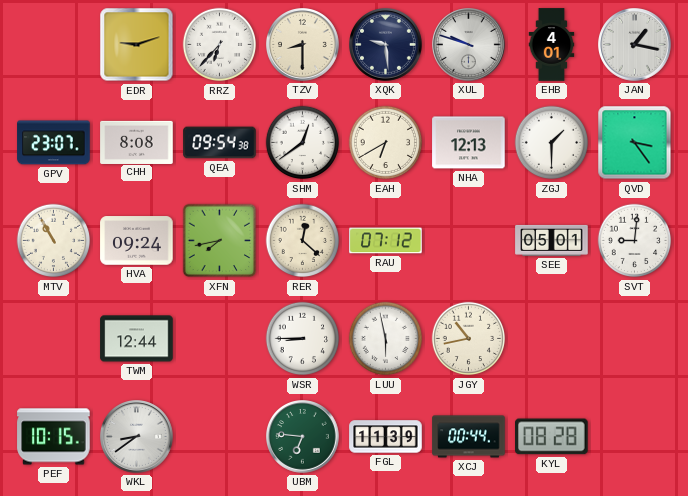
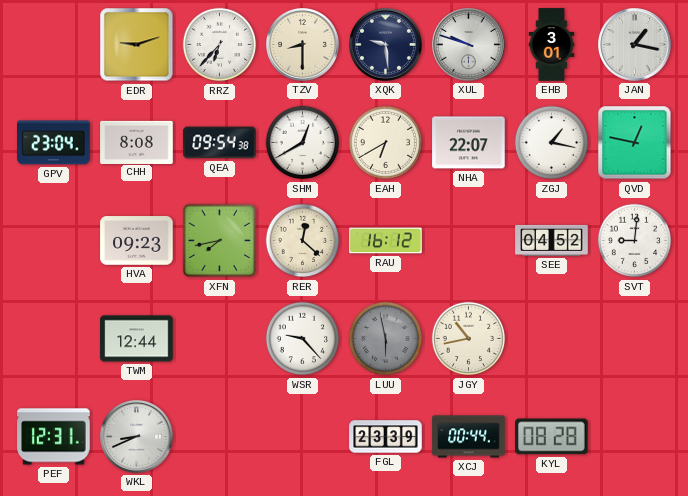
EHB: 4:01 -> 3:01
GPV: 23:07 -> 23:04
SHM: 12:39 -> 12:40
NHA: 12:13 -> 22:07
ZGJ: 1:30 -> 1:17
QVD: 3:24 -> 12:47
MTV: 10:55 -> none
HVA: 09:24 -> 09:23
RAU: 07:12 -> 16:12
SEE: 05:01 -> 04:52
WSR: 8:45 -> 9:23
LUU dial: white -> grey
PEF: 10:15 -> 12:31
WKL: 8:39 -> 8:41
UBM: 6:46 -> none
FGL: 11:39 -> 23:39
